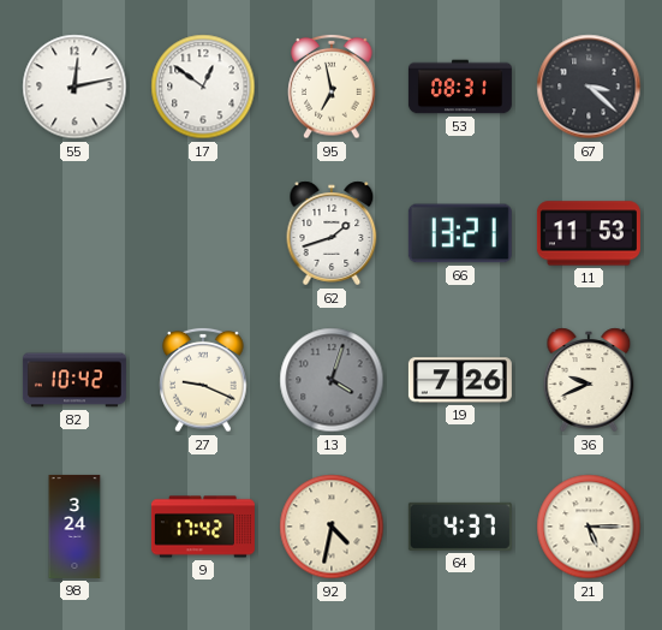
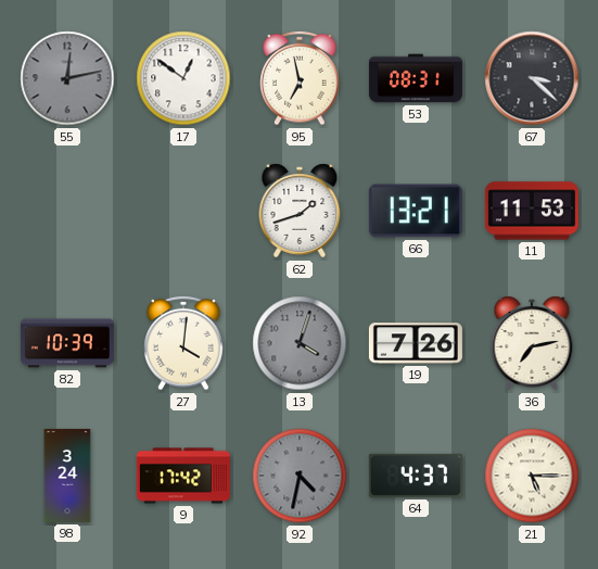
55 dial: white -> grey
82: 10:42 -> 10:39
27: 9:19 -> 4:01
36: 9:41 -> 7:13
92 dial: cream -> grey
